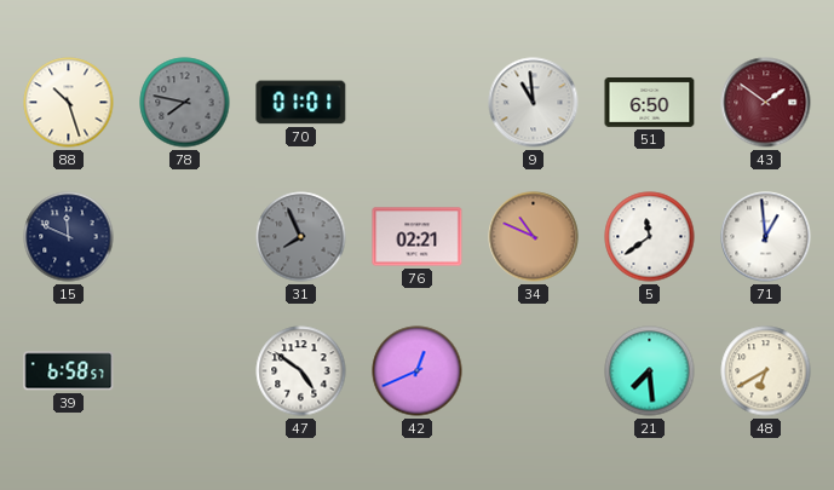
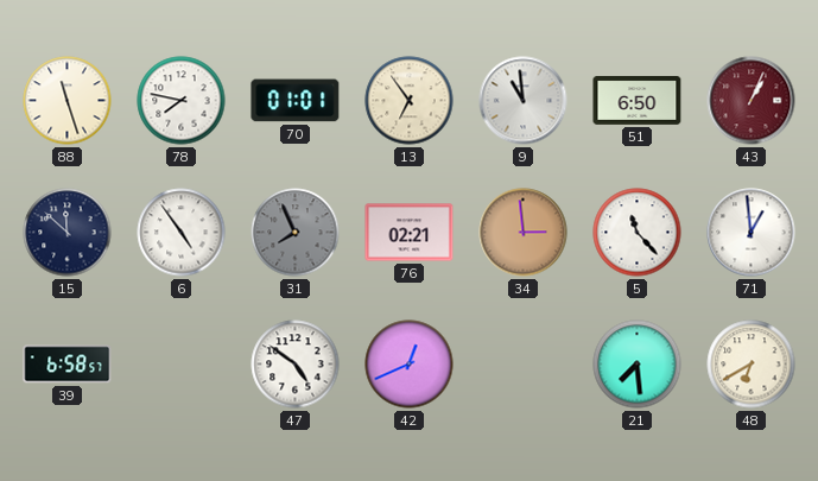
88: 10:27 -> 11:27
78 dial: grey -> white
13: none -> 6:54
43: 1:51 -> 1:04
15: 11:49 -> 11:52
6: none -> 4:54
34: 10:49 -> 2:59
5: 11:39 -> 11:23
